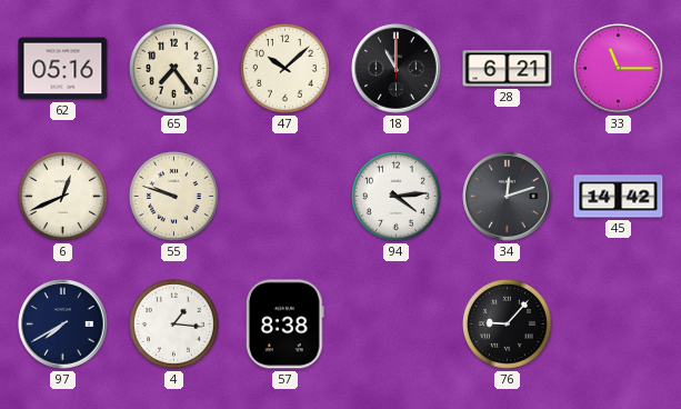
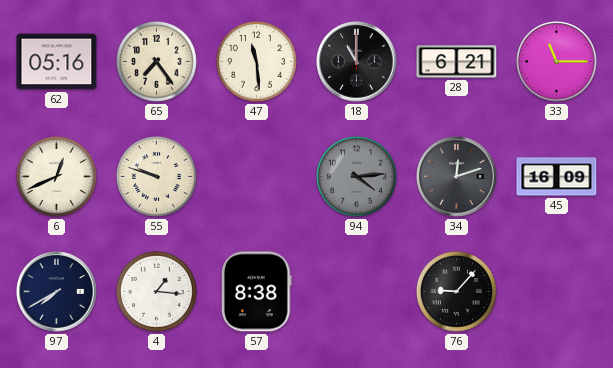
47: 10:08 -> 11:29
94 dial: white -> grey
45: 14:42 -> 16:09
